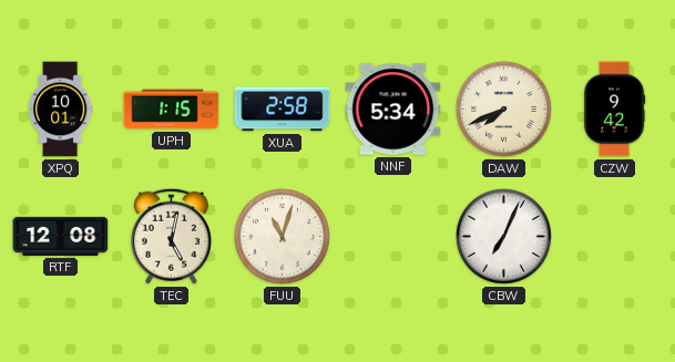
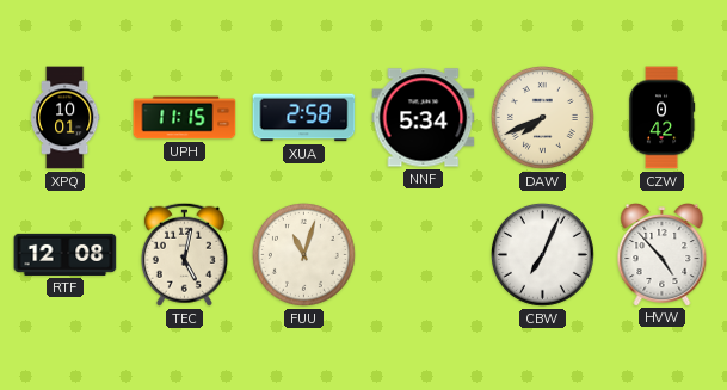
UPH: 1:15 -> 11:15
CZW: 9:42 -> 0:42
HVW: none -> 4:53
